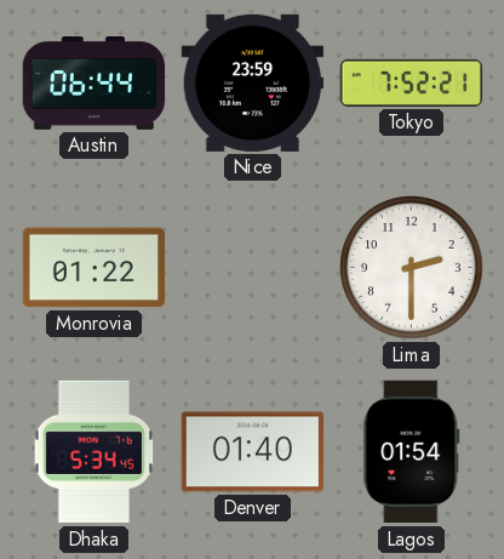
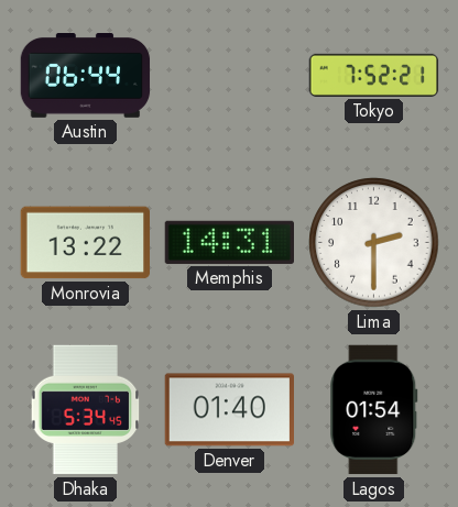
Nice: 23:59 -> none
Monrovia: 01:22 -> 13:22
Memphis: none -> 14:31
